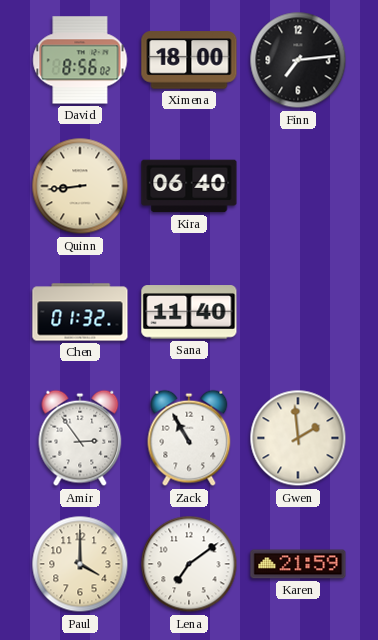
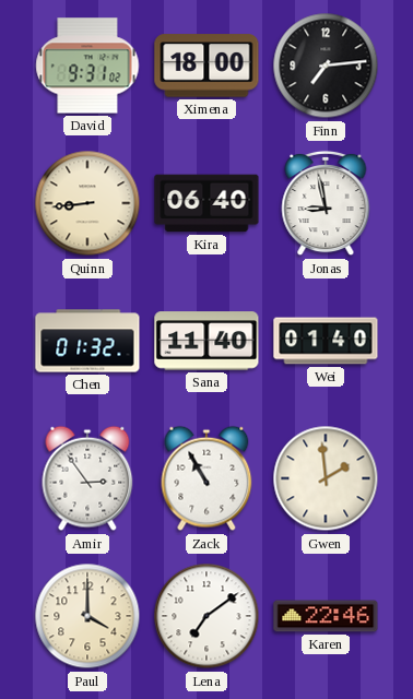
David: 8:56 -> 9:31
Jonas: none -> 8:58
Wei: none -> 01:40
Karen: 21:59 -> 22:46
